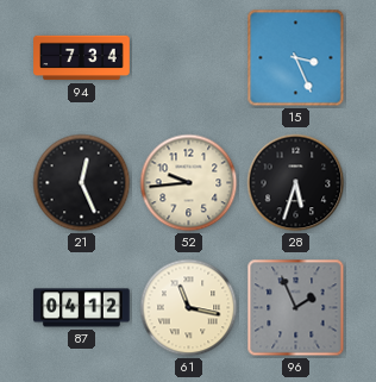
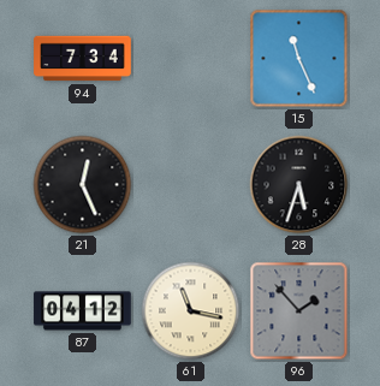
15: 3:26 -> 11:26
52: 9:44 -> none
96: 1:56 -> 1:53
